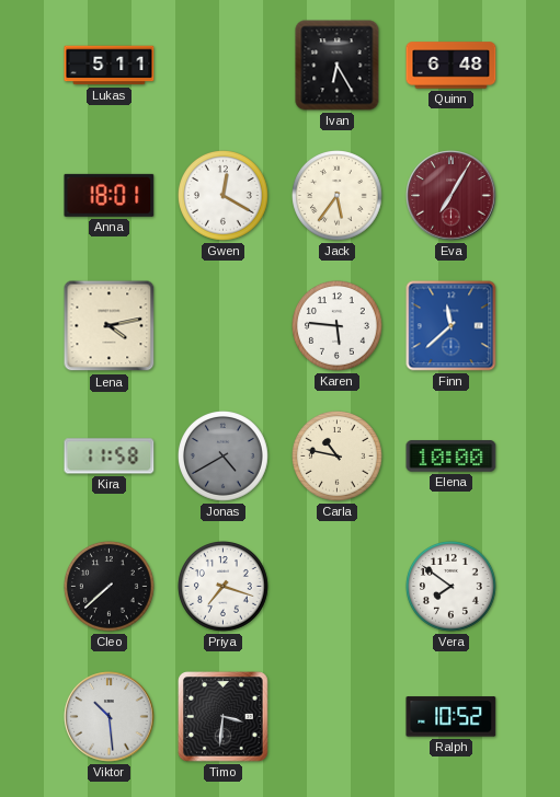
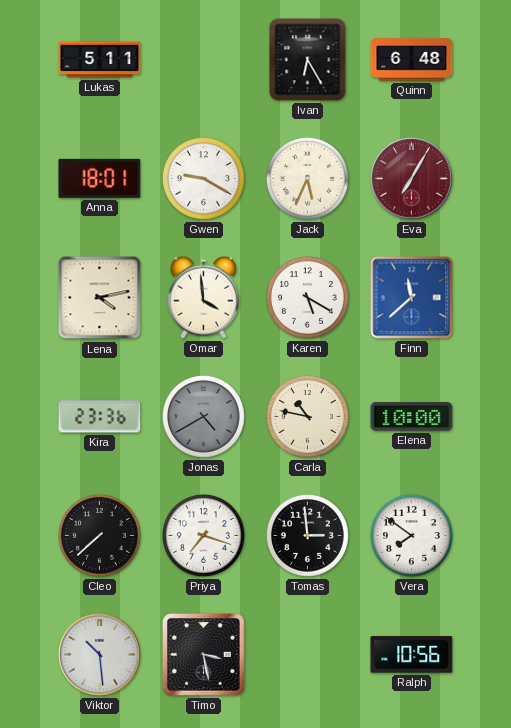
Gwen: 12:20 -> 9:20
Jack: 5:36 -> 5:34
Omar: none -> 3:59
Karen: 5:46 -> 5:20
Kira: 11:58 -> 23:36
Tomas: none -> 2:59
Timo: 3:31 -> 3:28
Ralph: 10:52 -> 10:56
